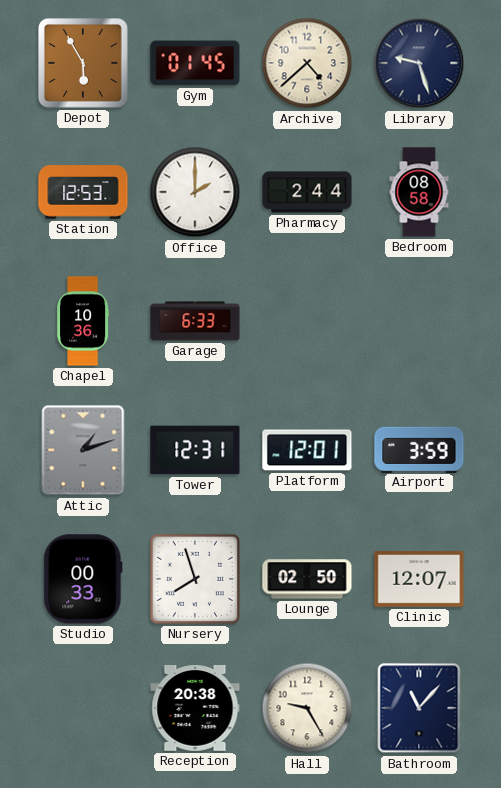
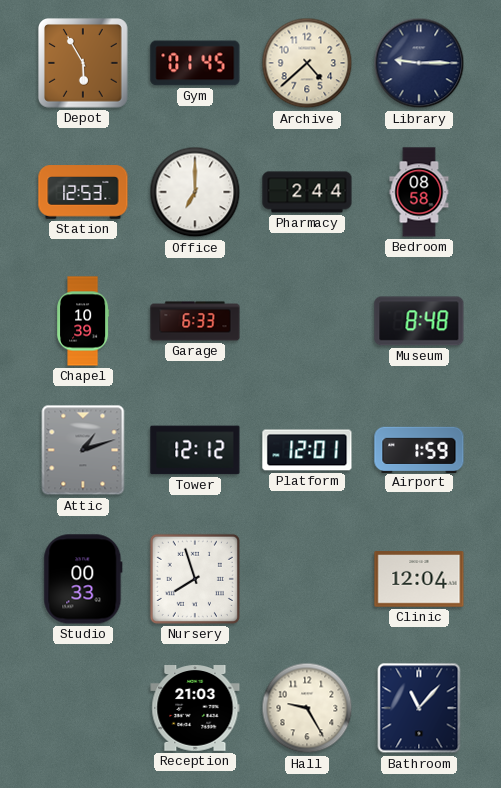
Library: 9:27 -> 9:15
Office: 2:00 -> 7:00
Chapel: 10:36 -> 10:39
Museum: none -> 8:48
Tower: 12:31 -> 12:12
Airport: 3:59 -> 1:59
Lounge: 02:50 -> none
Clinic: 12:07 -> 12:04
Reception: 20:38 -> 21:03
